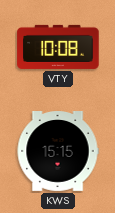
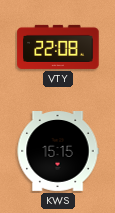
VTY: 10:08 -> 22:08
